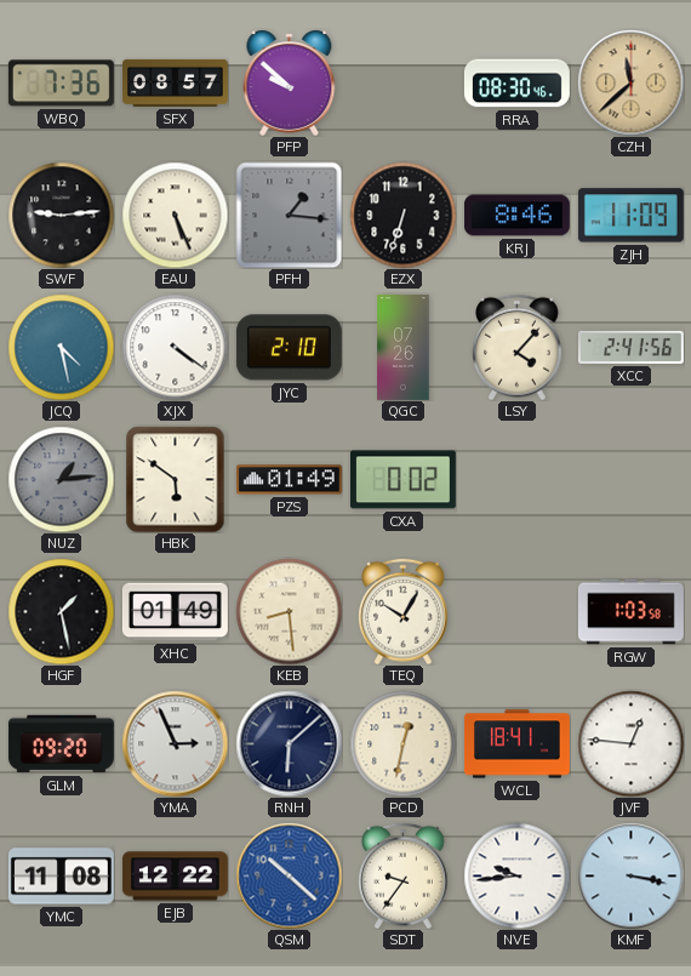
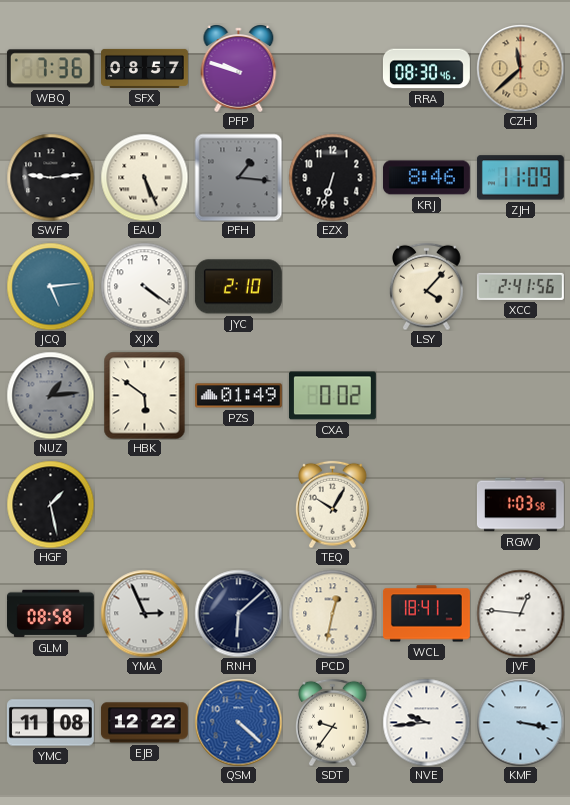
PFP: 9:52 -> 9:48
JCQ: 4:28 -> 5:14
QGC: 07:26 -> none
XHC: 01:49 -> none
KEB: 8:29 -> none
GLM: 09:20 -> 08:58
QSM: 10:22 -> 4:22
